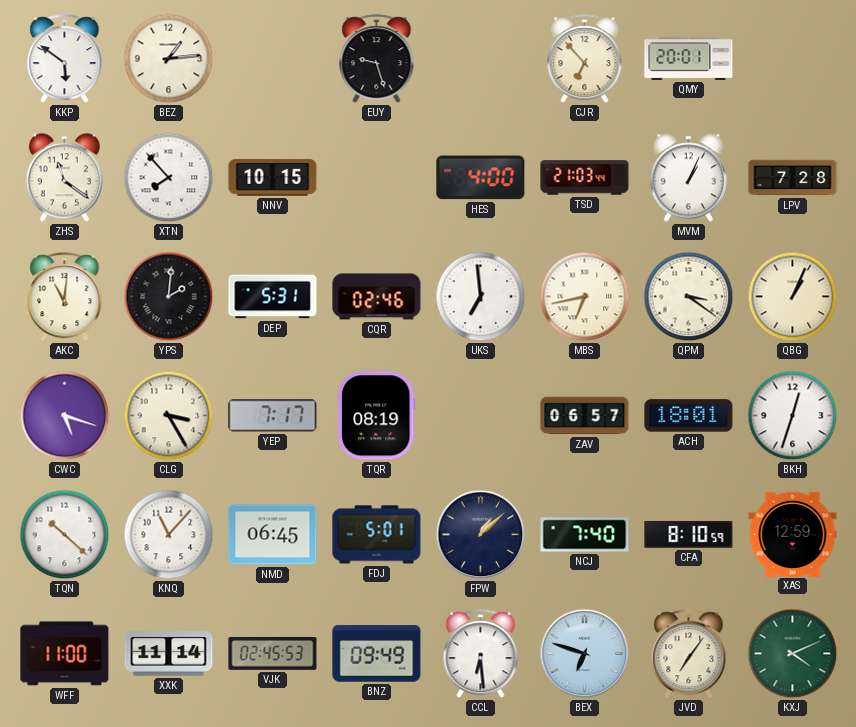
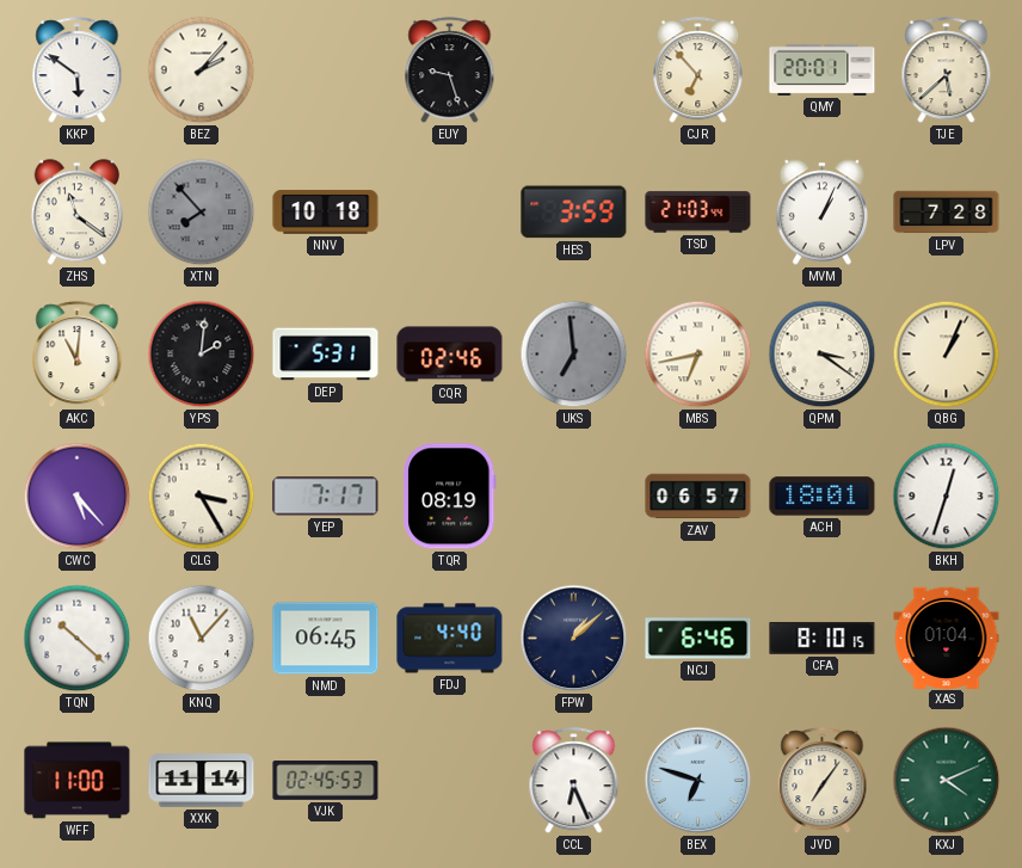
BEZ: 1:14 -> 2:07
TJE: none -> 5:38
XTN dial: white -> grey
NNV: 10:15 -> 10:18
HES: 4:00 -> 3:59
UKS dial: white -> grey
CWC: 5:18 -> 5:23
FDJ: 5:01 -> 4:40
NCJ: 7:40 -> 6:46
CFA: 8:10:59 -> 8:10:15
XAS: 12:59 -> 01:04
BNZ: 09:49 -> none
CCL: 6:29 -> 6:26
